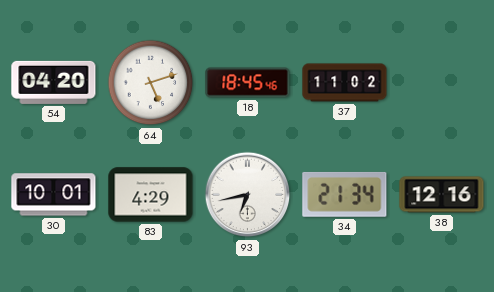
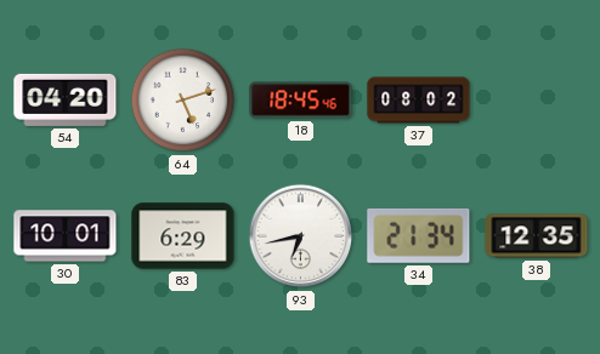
37: 11:02 -> 08:02
83: 4:29 -> 6:29
38: 12:16 -> 12:35
